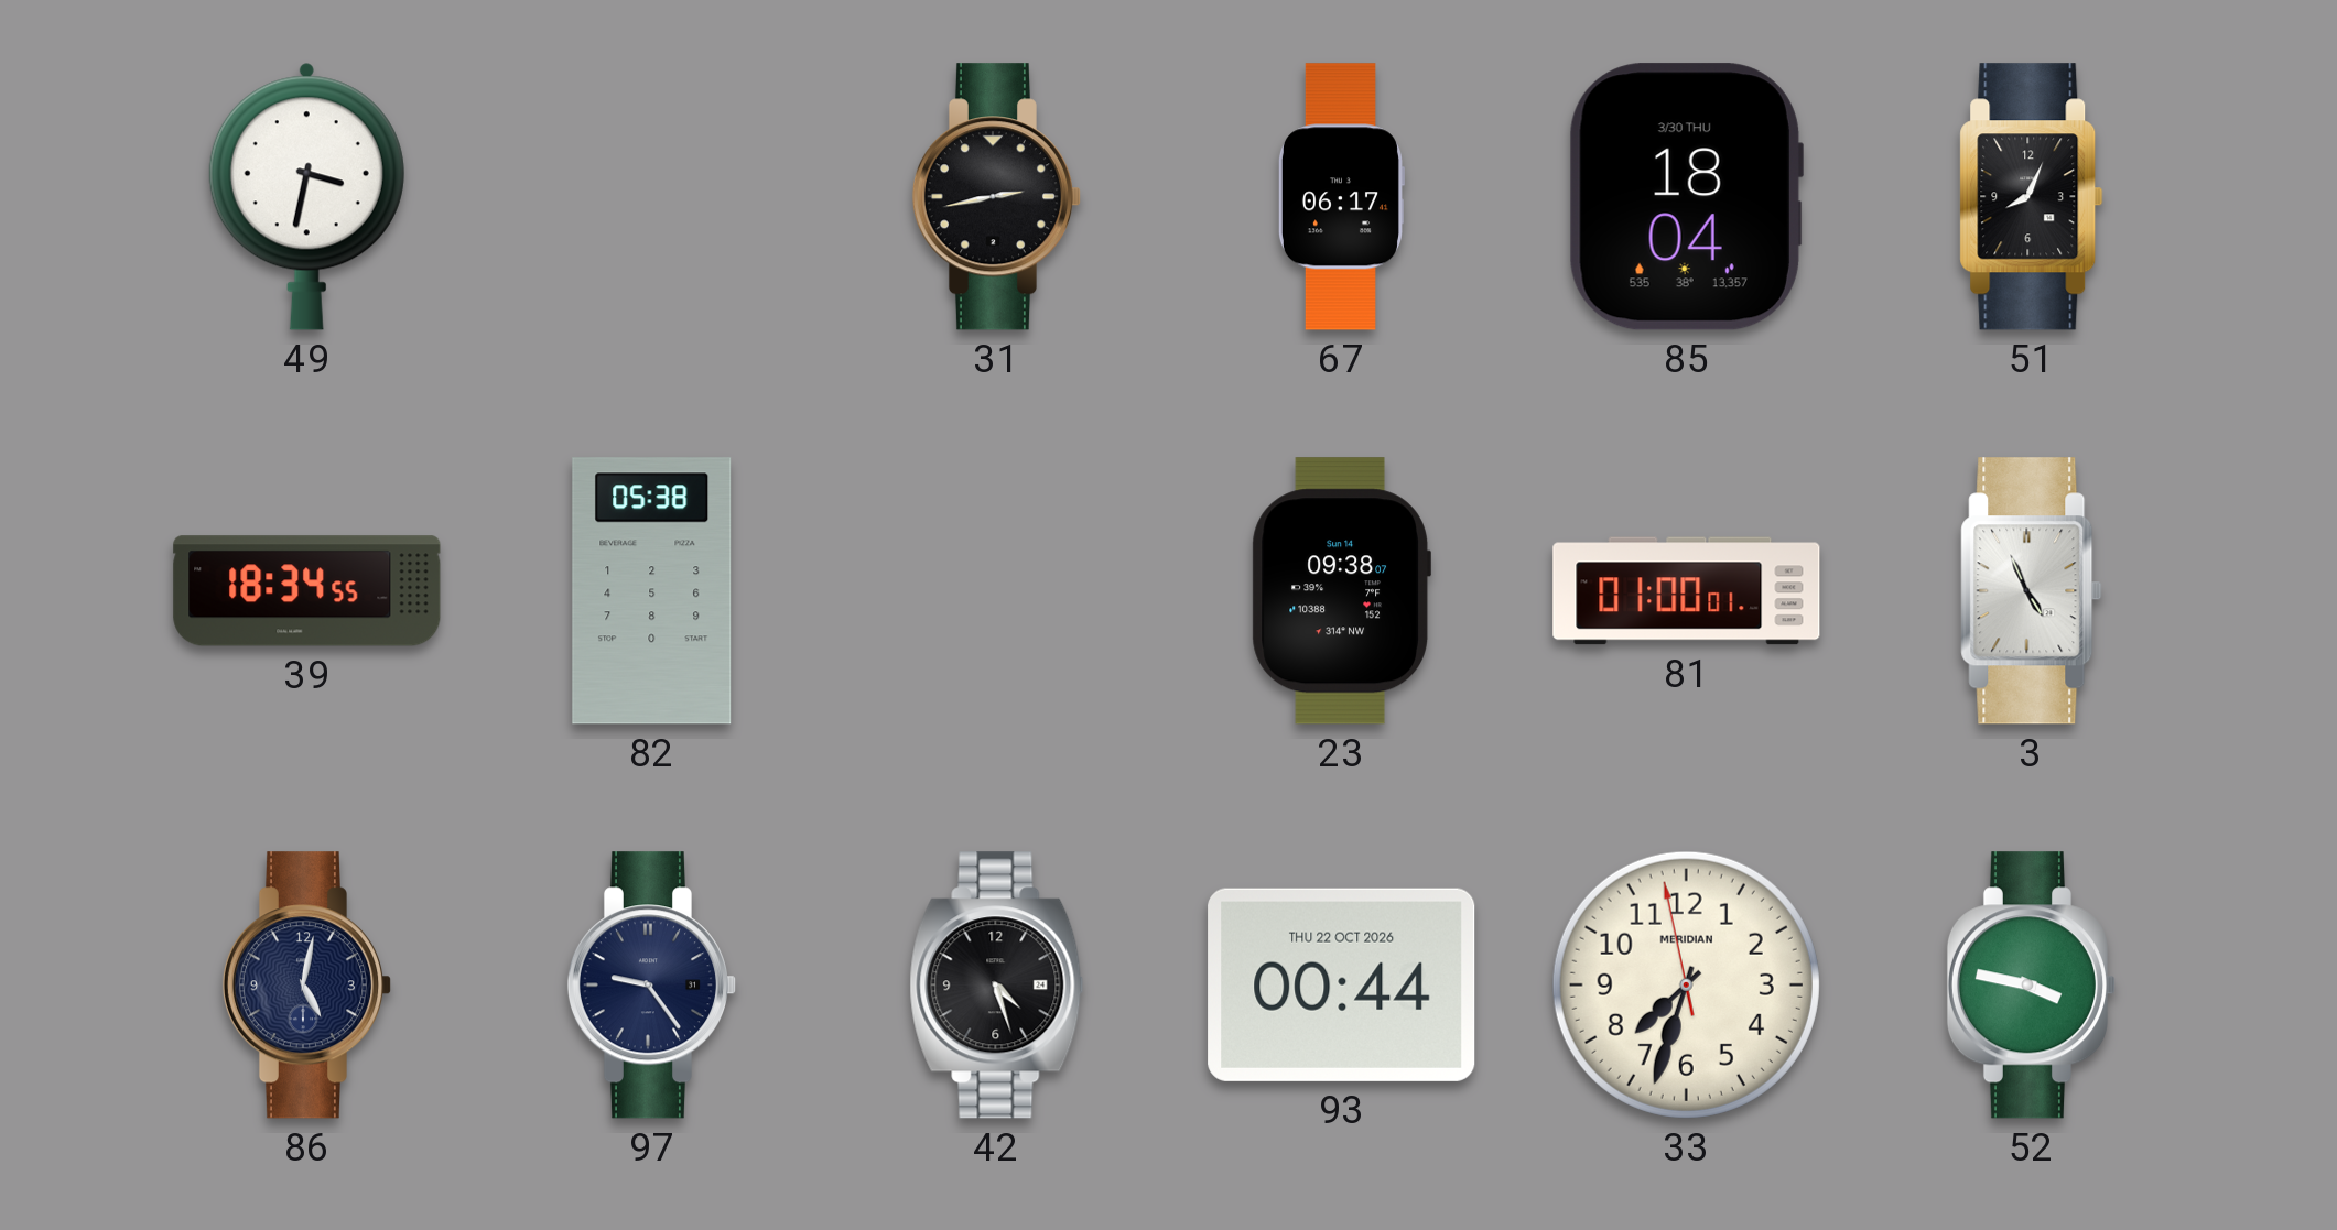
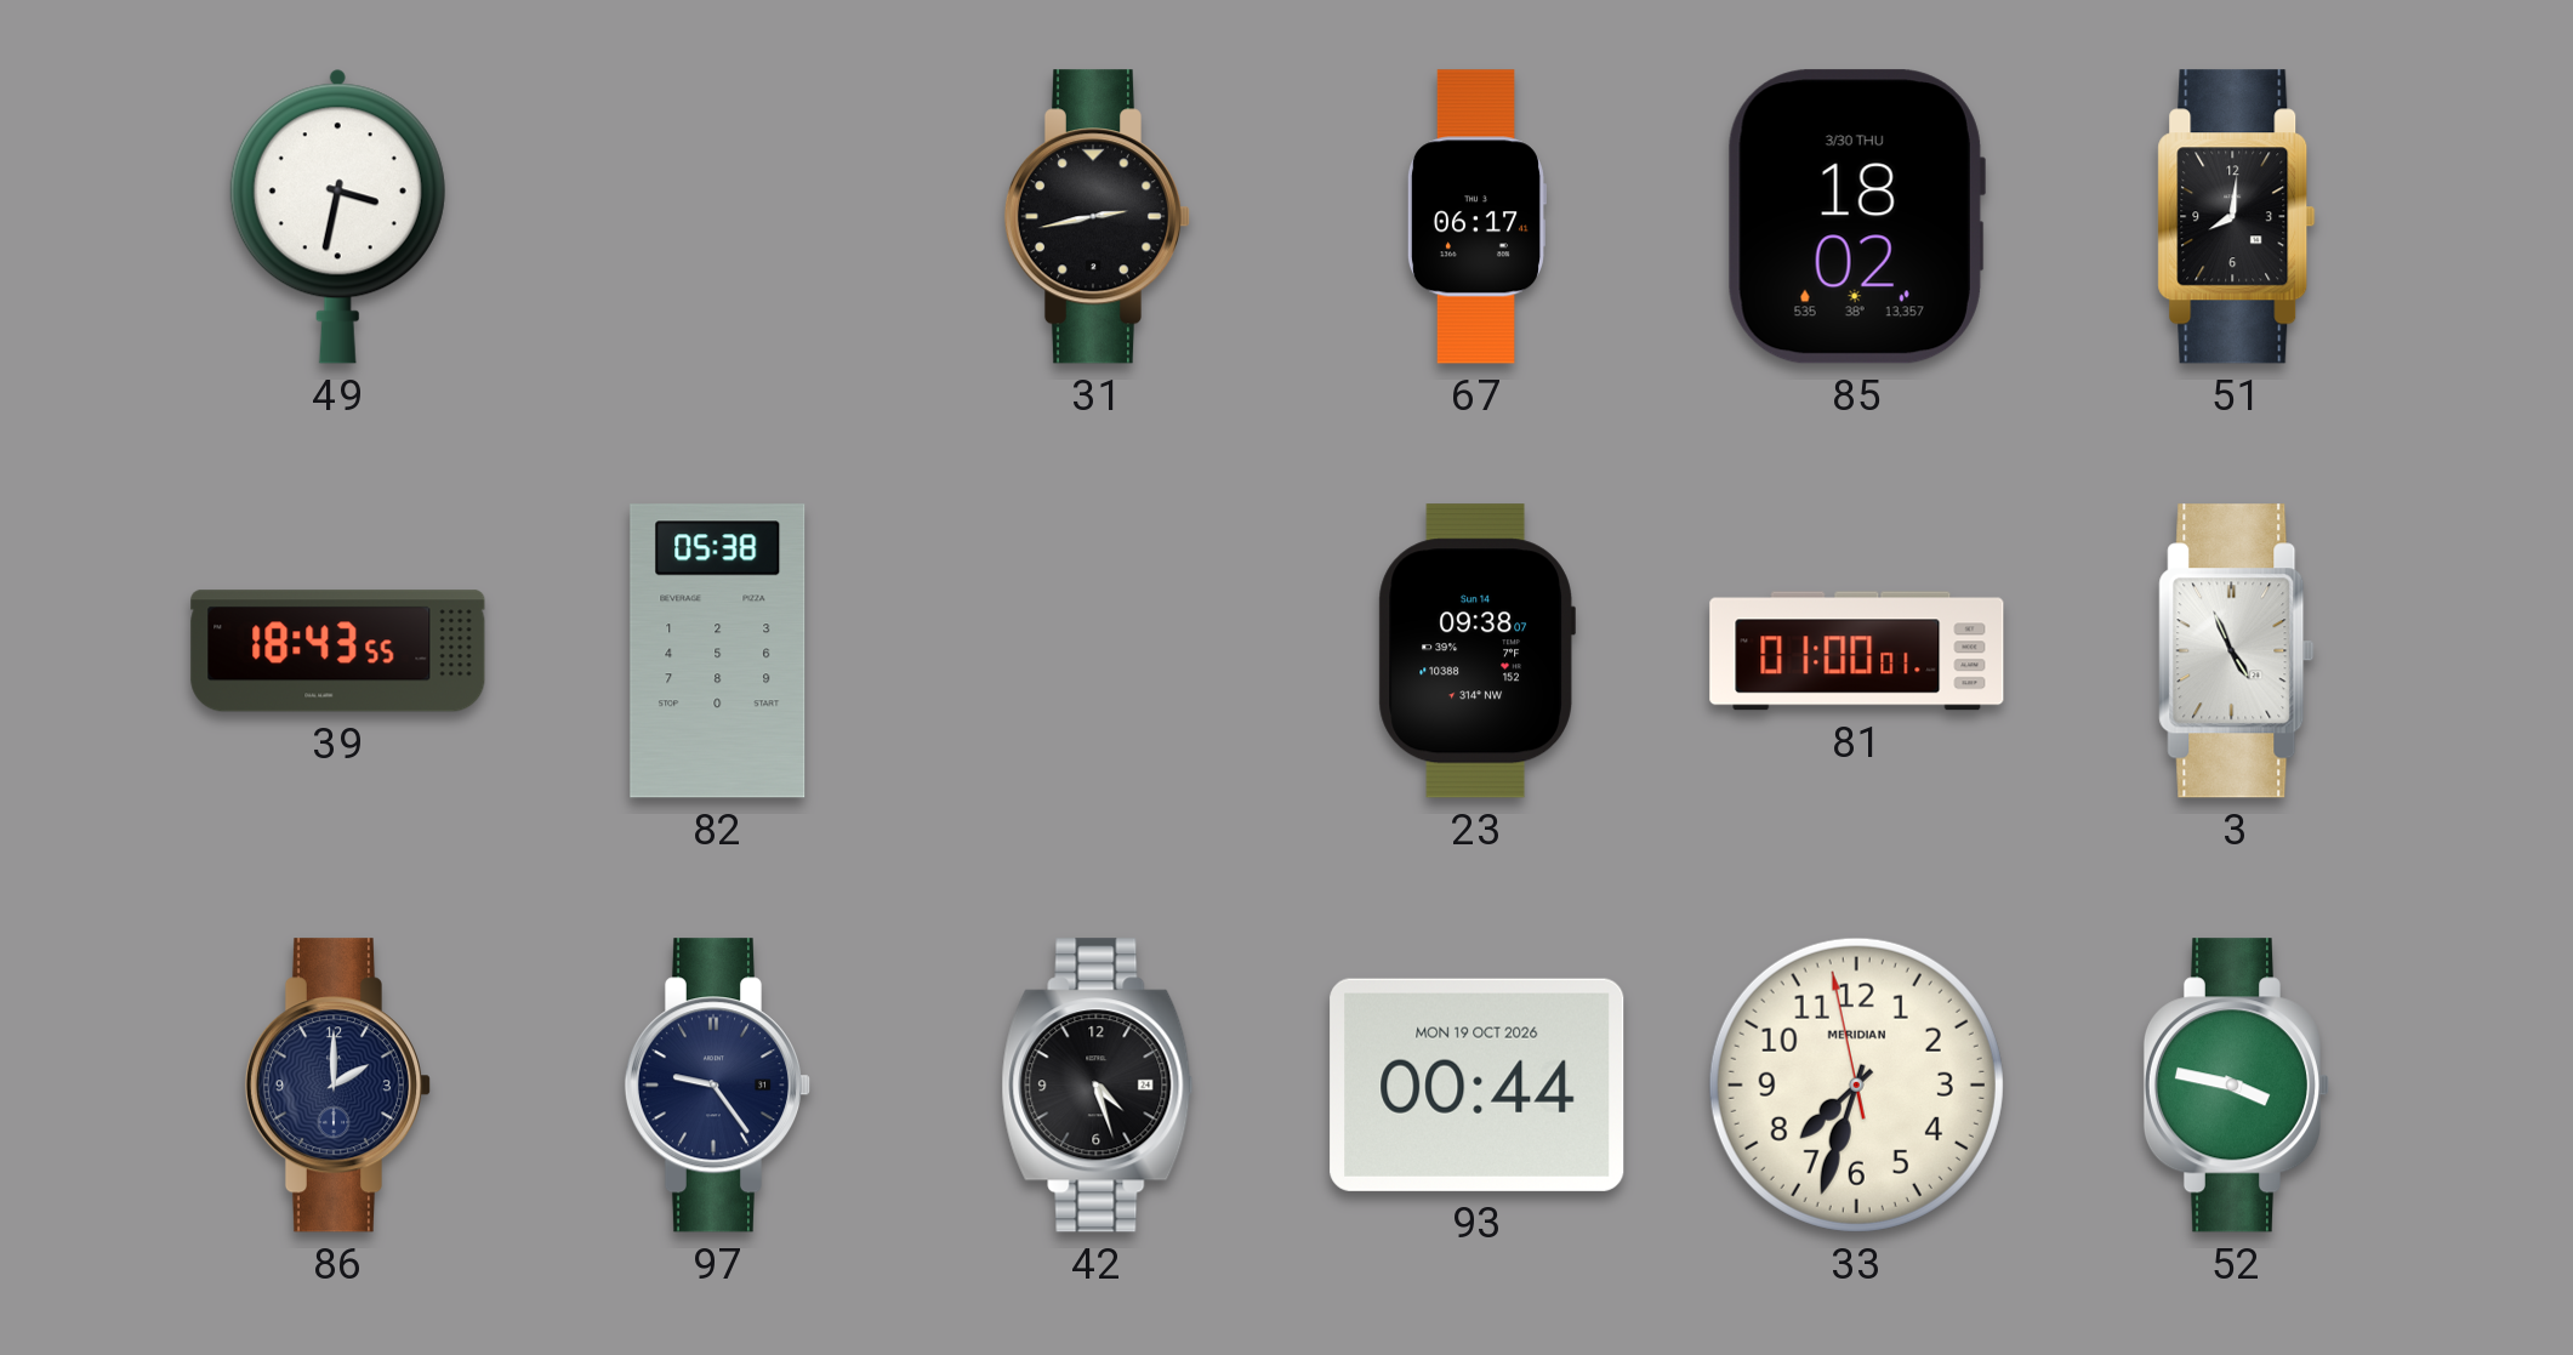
85: 18:04 -> 18:02
51: 8:04 -> 8:01
39: 18:34 -> 18:43
86: 5:02 -> 2:00
93 date: THU 22 OCT 2026 -> MON 19 OCT 2026
